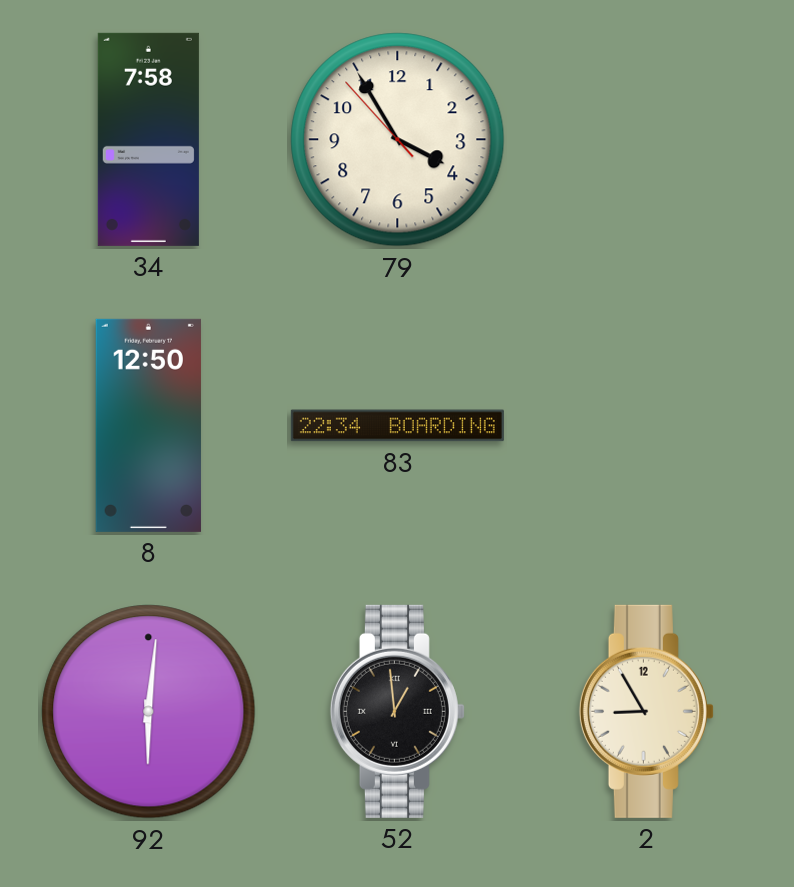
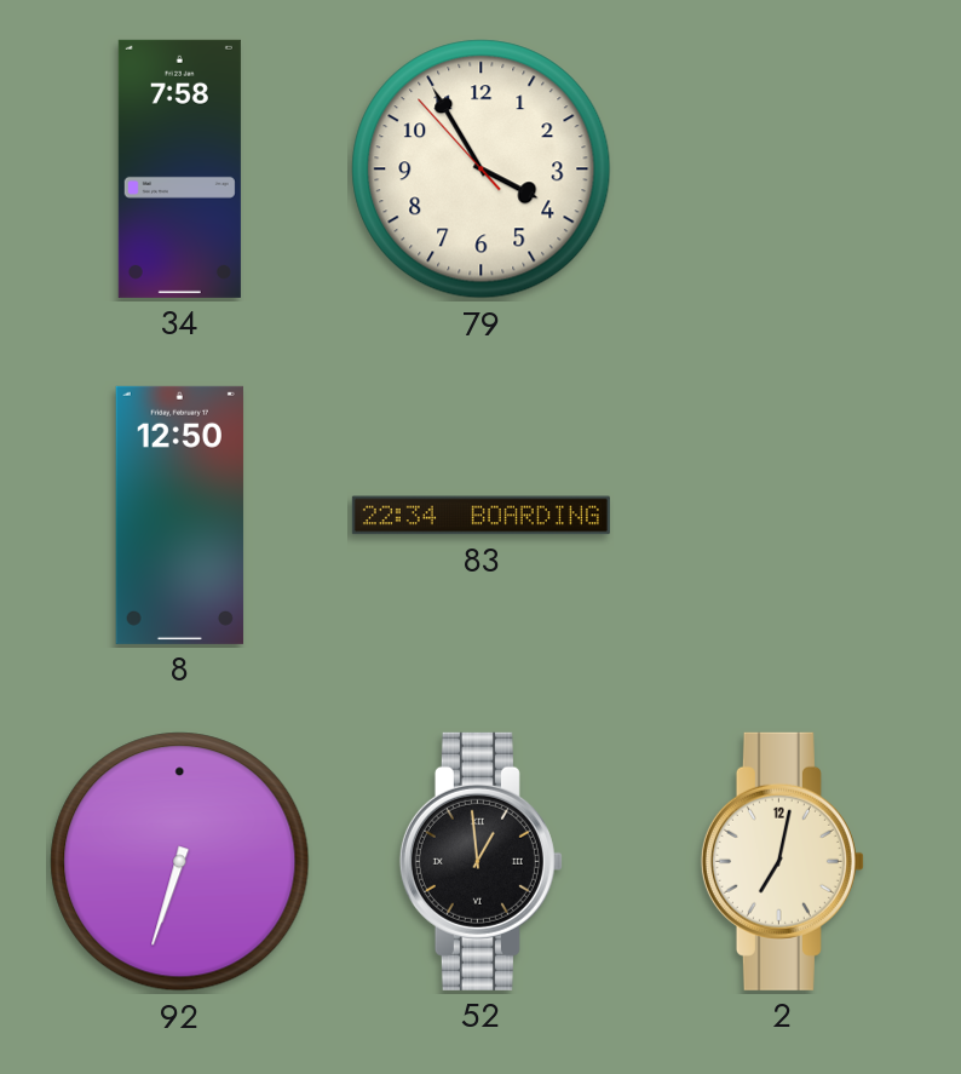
92: 6:01 -> 6:33
2: 8:55 -> 7:02
